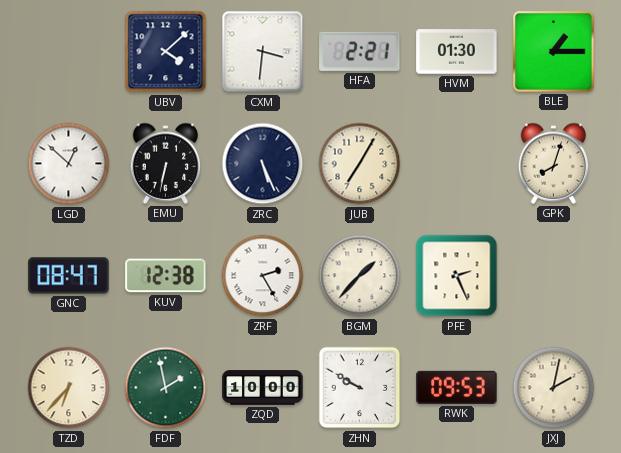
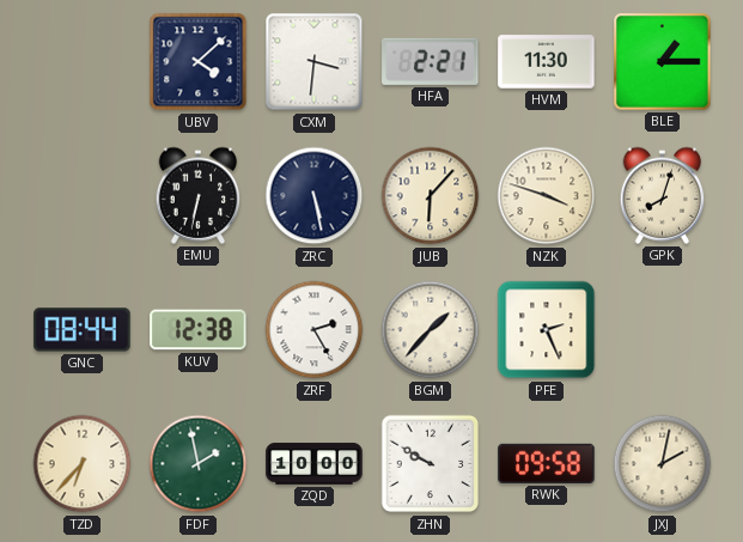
HVM: 01:30 -> 11:30
LGD: 12:52 -> none
ZRC: 5:26 -> 5:28
JUB: 7:05 -> 6:07
NZK: none -> 3:48
GNC: 08:47 -> 08:44
RWK: 09:53 -> 09:58
